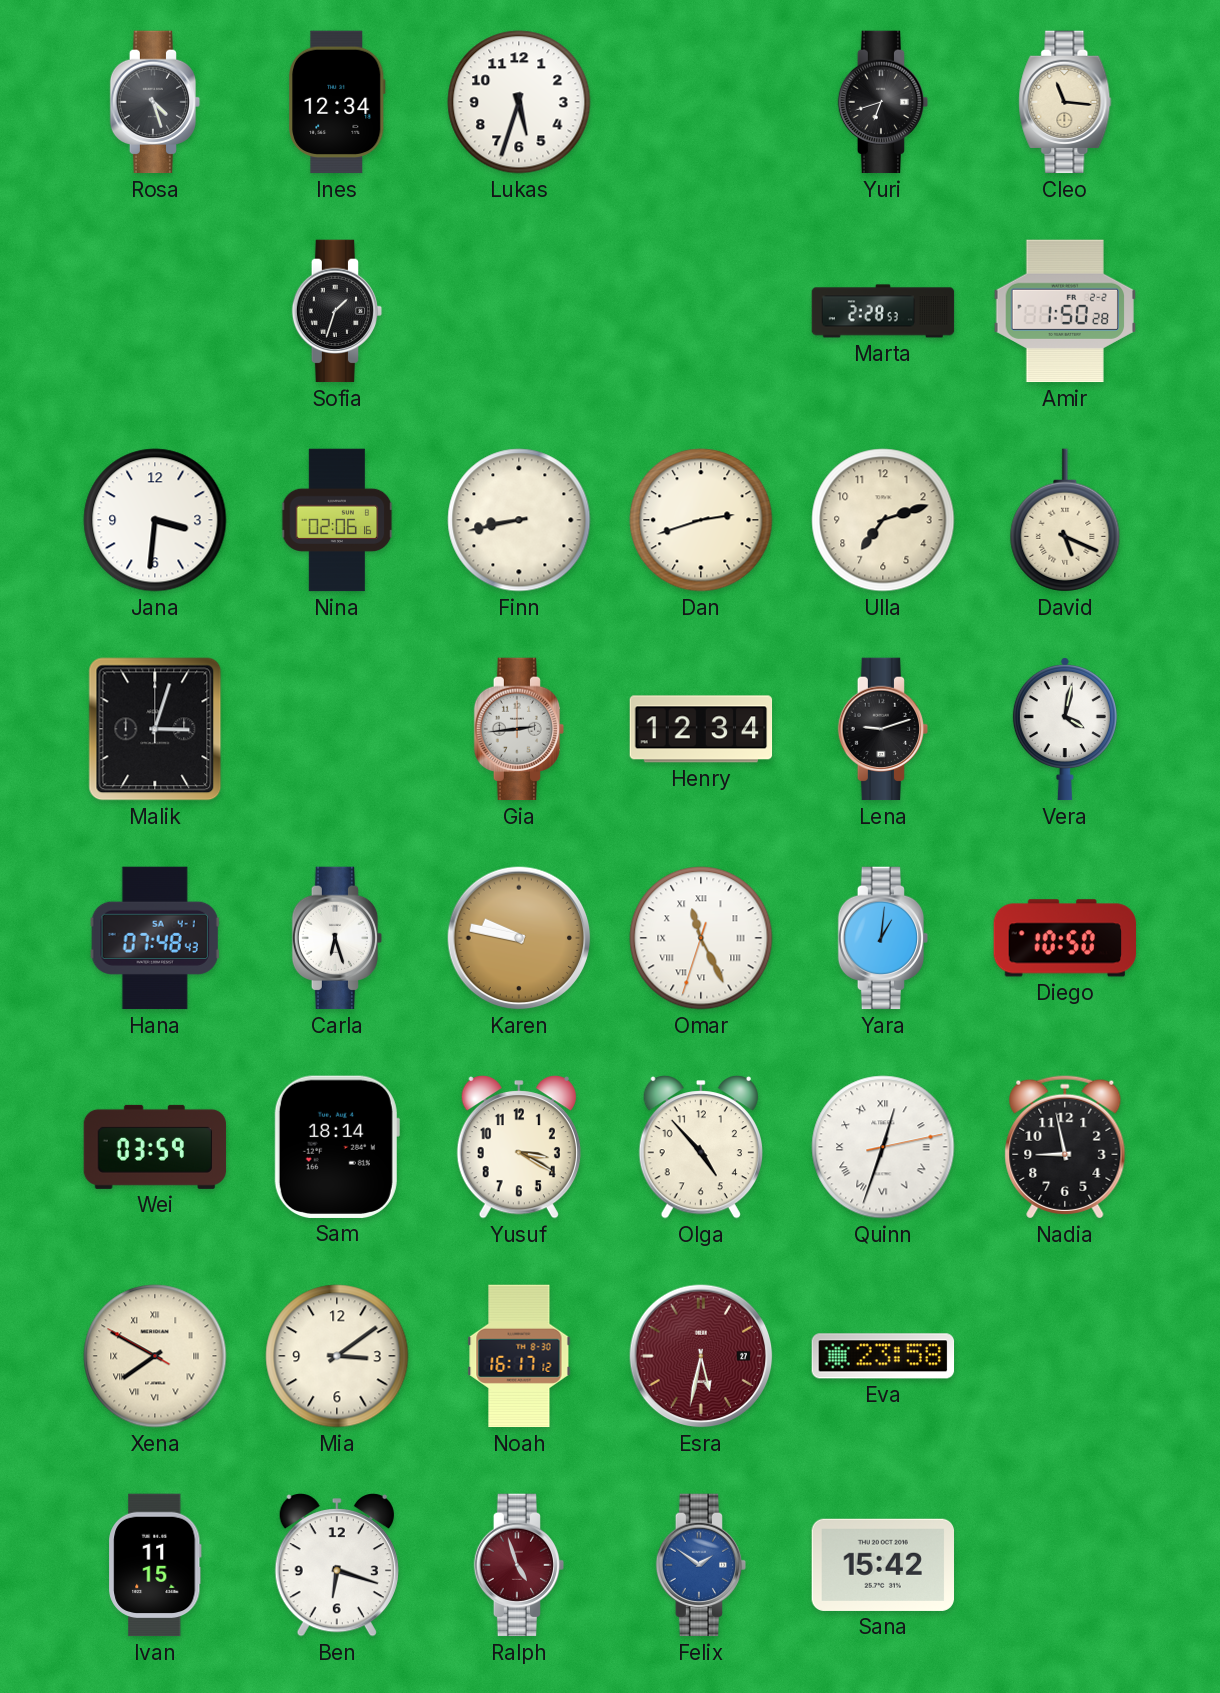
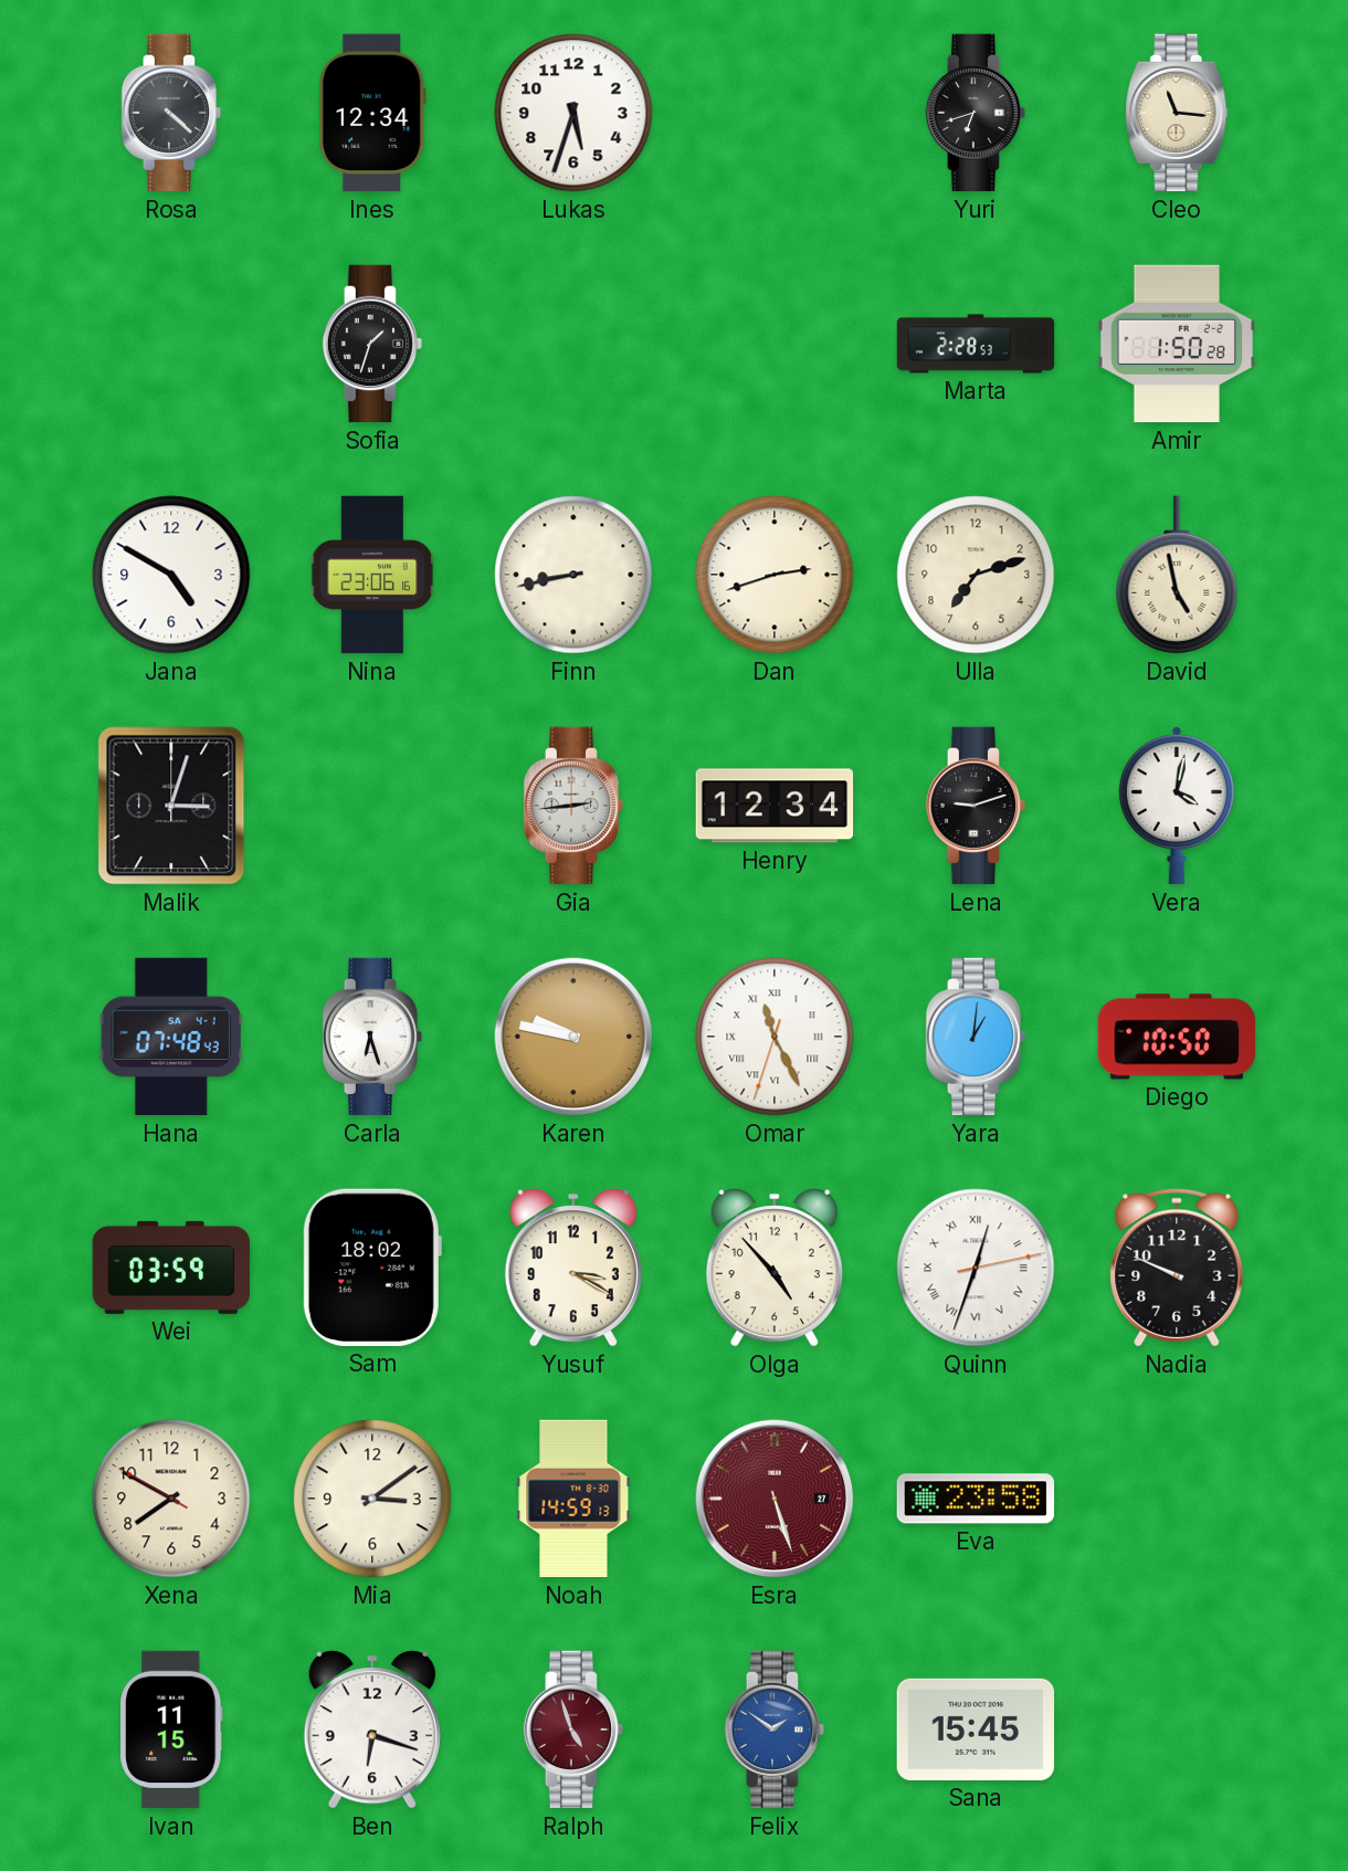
Rosa: 4:27 -> 4:22
Jana: 3:31 -> 4:50
Nina: 02:06 -> 23:06
David: 5:19 -> 4:58
Sam: 18:14 -> 18:02
Nadia: 8:58 -> 9:49
Xena numerals: Roman -> Arabic
Noah: 16:17 -> 14:59
Esra: 5:32 -> 5:27
Sana: 15:42 -> 15:45
